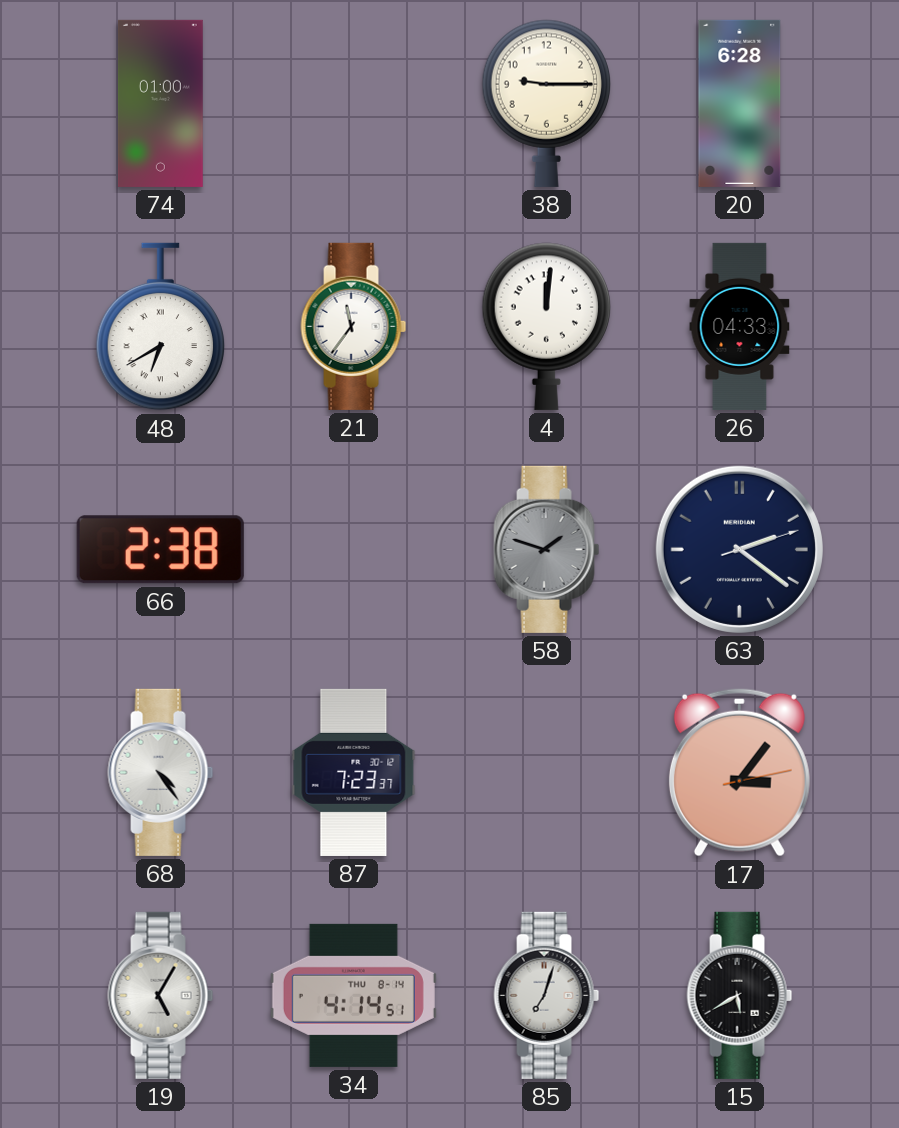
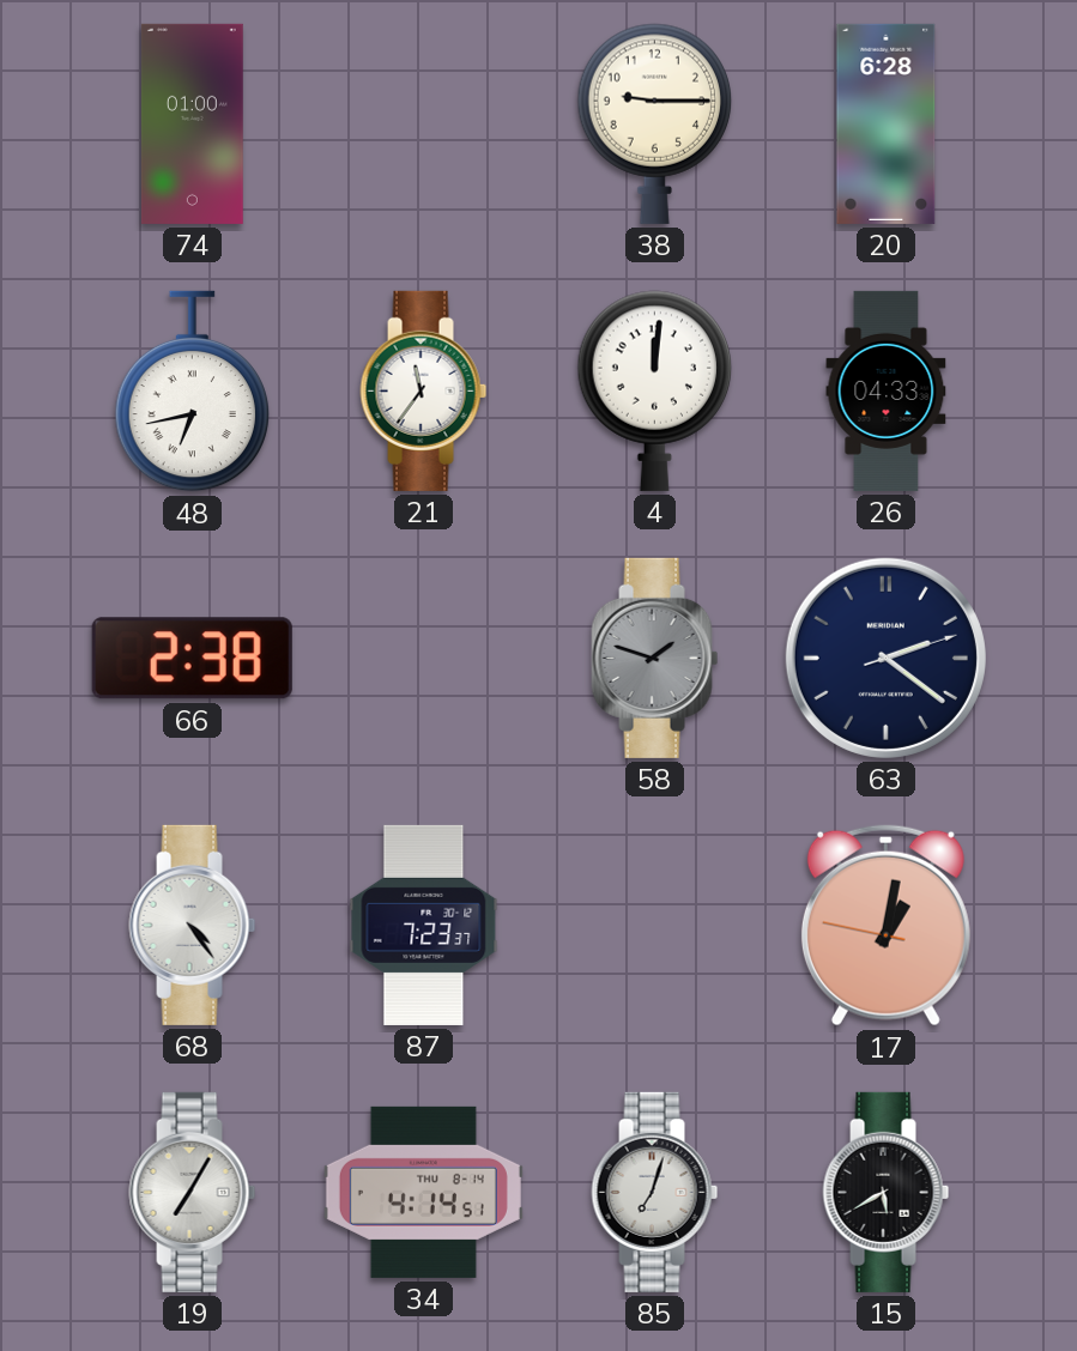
48: 6:40 -> 6:43
17: 3:06 -> 1:01
19: 5:05 -> 7:05
